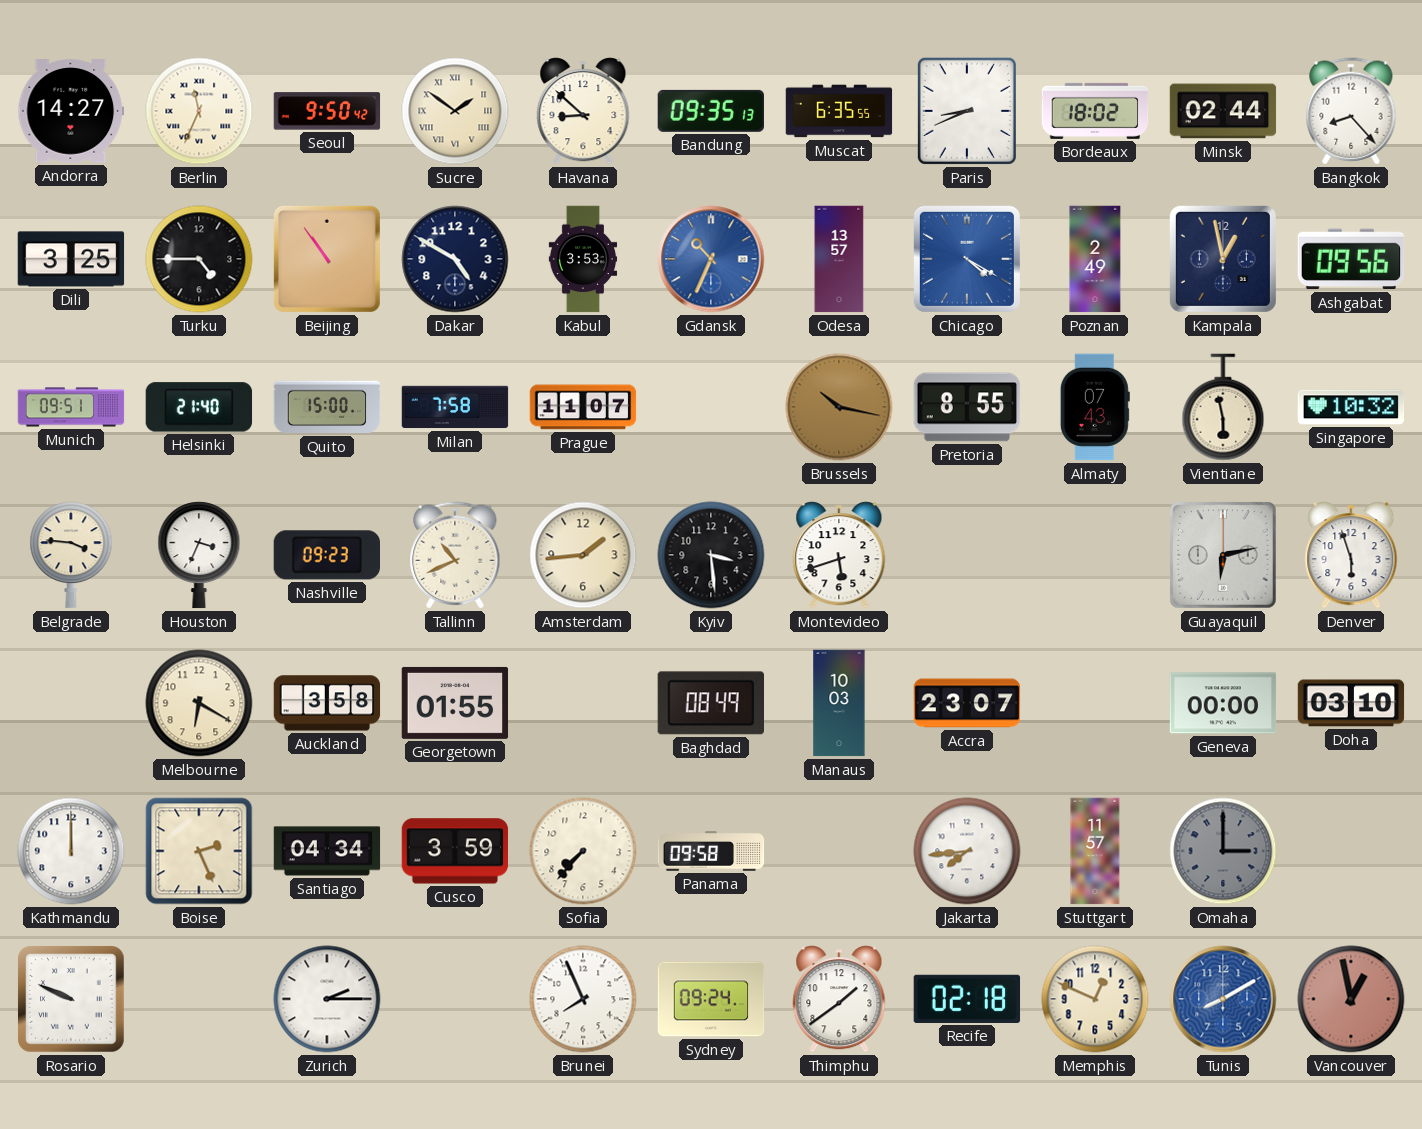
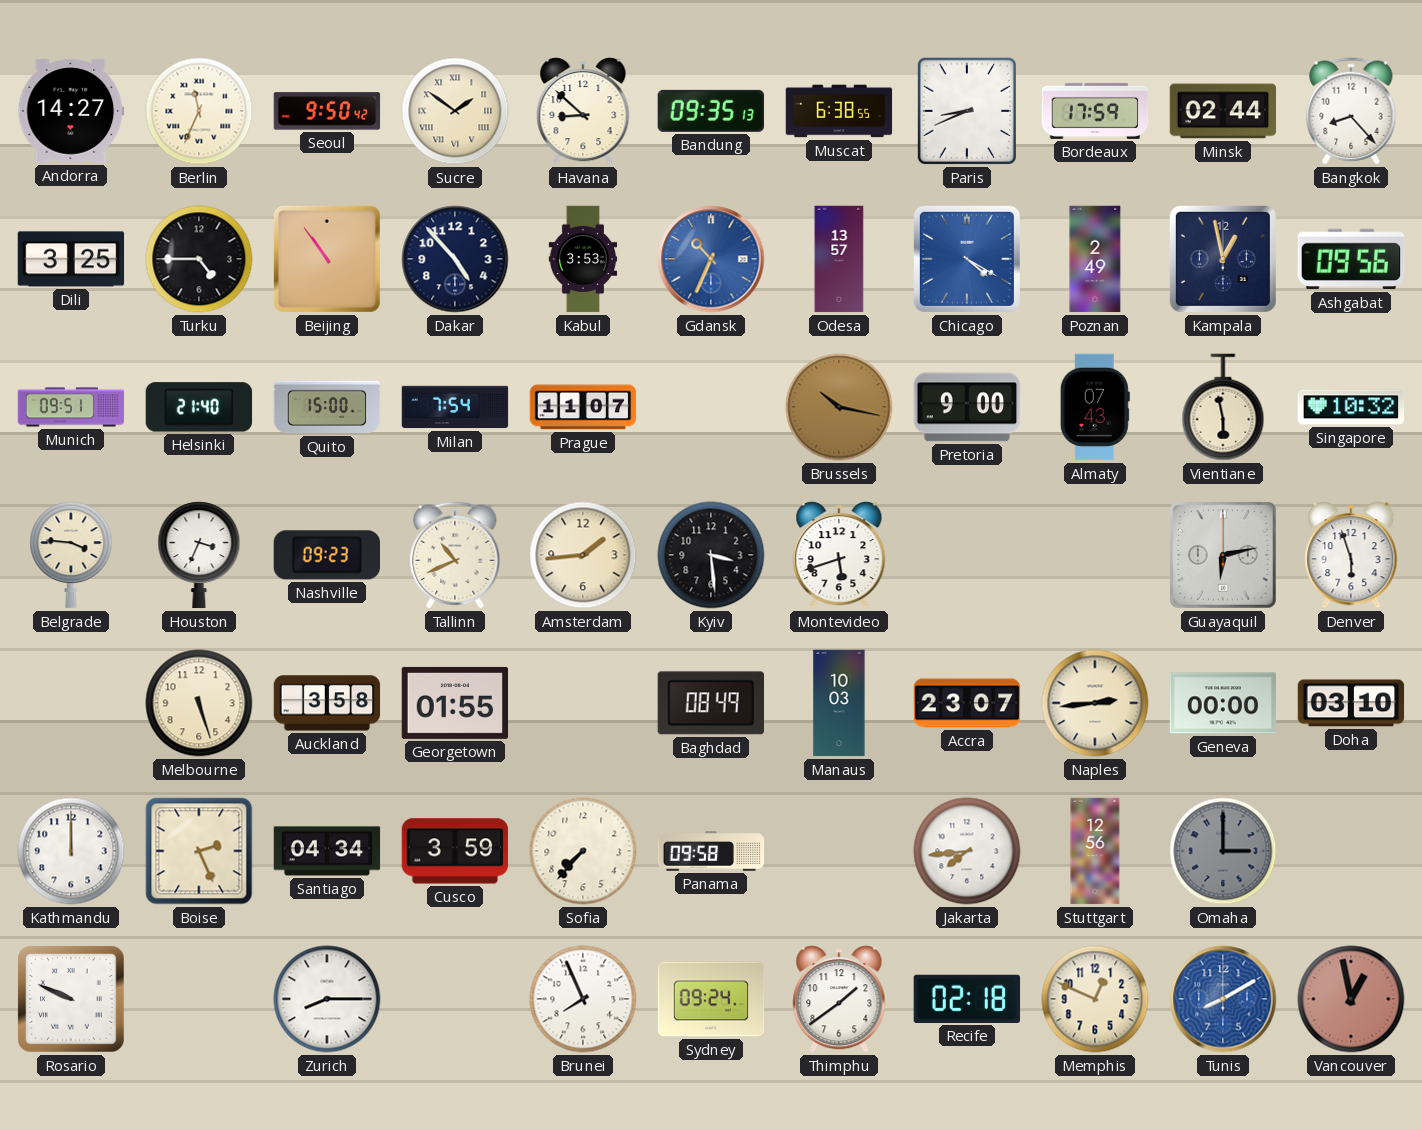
Muscat: 6:35 -> 6:38
Bordeaux: 18:02 -> 17:59
Dakar: 4:50 -> 4:53
Milan: 7:58 -> 7:54
Pretoria: 8:55 -> 9:00
Melbourne: 6:20 -> 5:27
Naples: none -> 2:44
Stuttgart: 11:57 -> 12:56
Zurich: 2:15 -> 8:15
